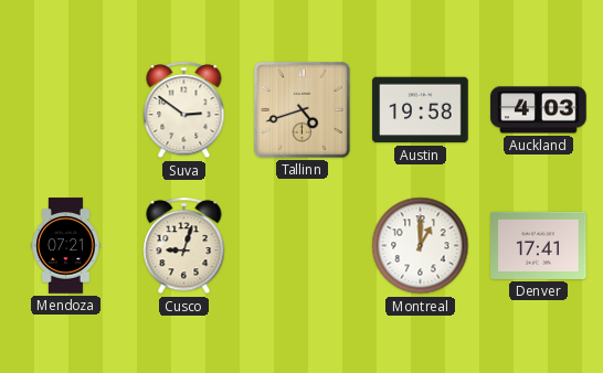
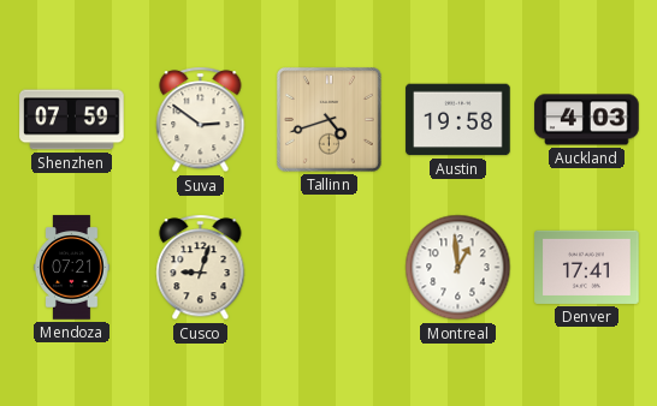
Shenzhen: none -> 07:59
Montreal: 1:00 -> 12:59
